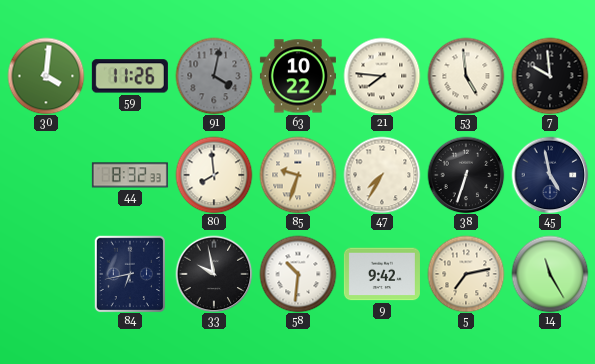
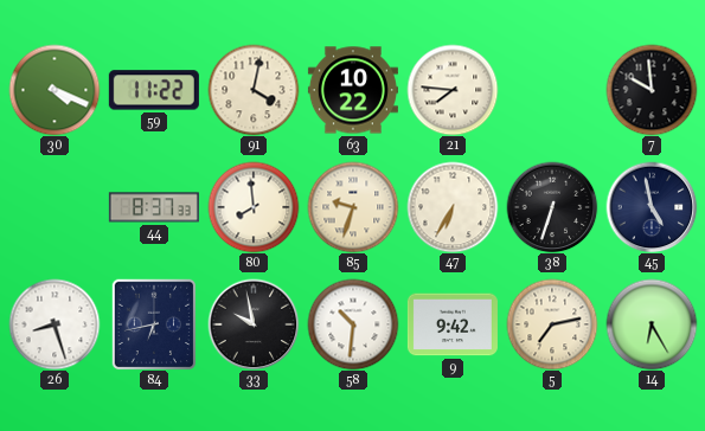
30: 4:01 -> 4:19
59: 11:26 -> 11:22
91 dial: grey -> cream
53: 4:59 -> none
44: 8:32 -> 8:37
47: 7:35 -> 6:35
26: none -> 8:27
14: 11:25 -> 6:25
